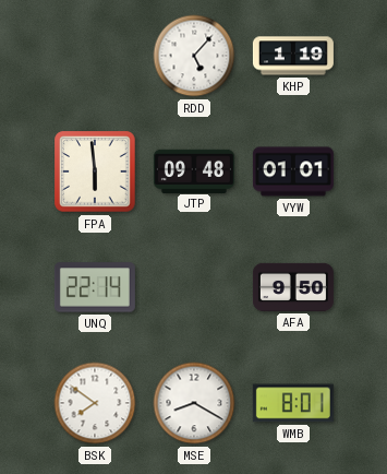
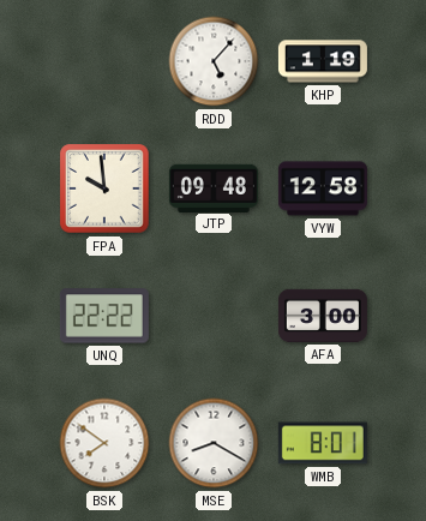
FPA: 5:59 -> 9:59
VYW: 01:01 -> 12:58
UNQ: 22:14 -> 22:22
AFA: 9:50 -> 3:00
